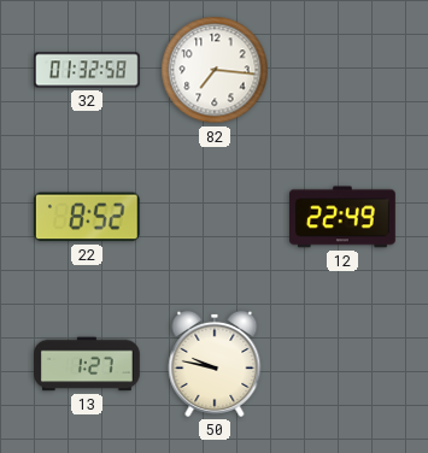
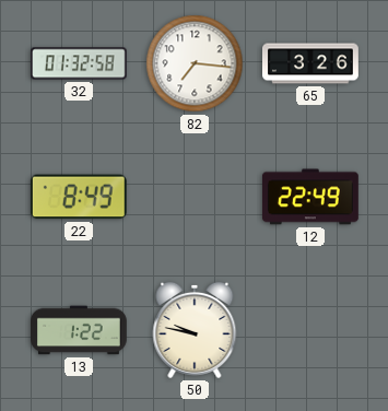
65: none -> 3:26
22: 8:52 -> 8:49
13: 1:27 -> 1:22
